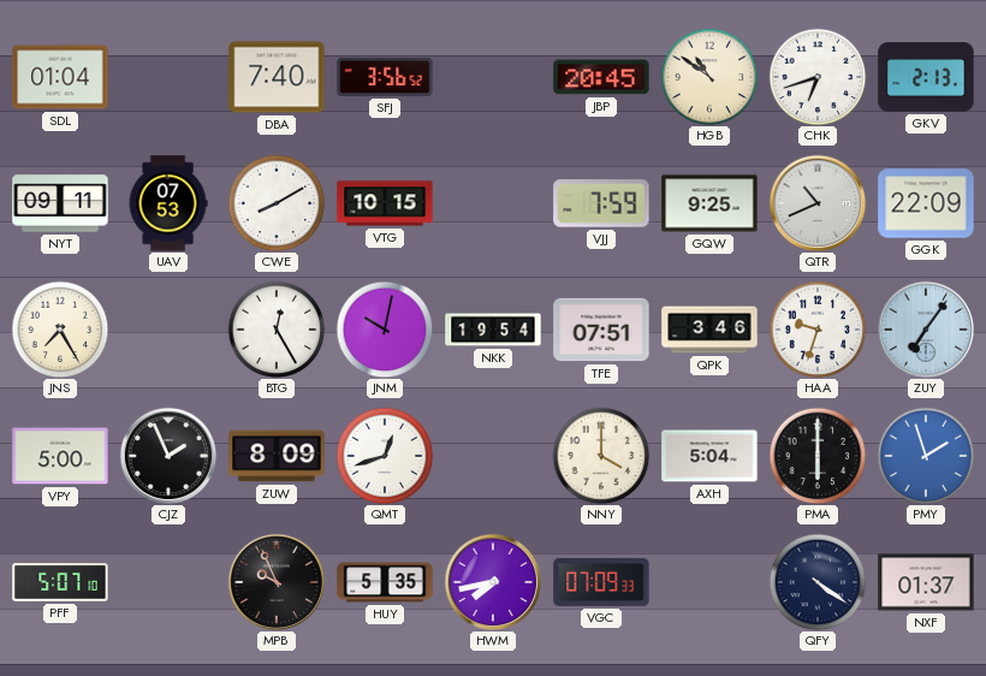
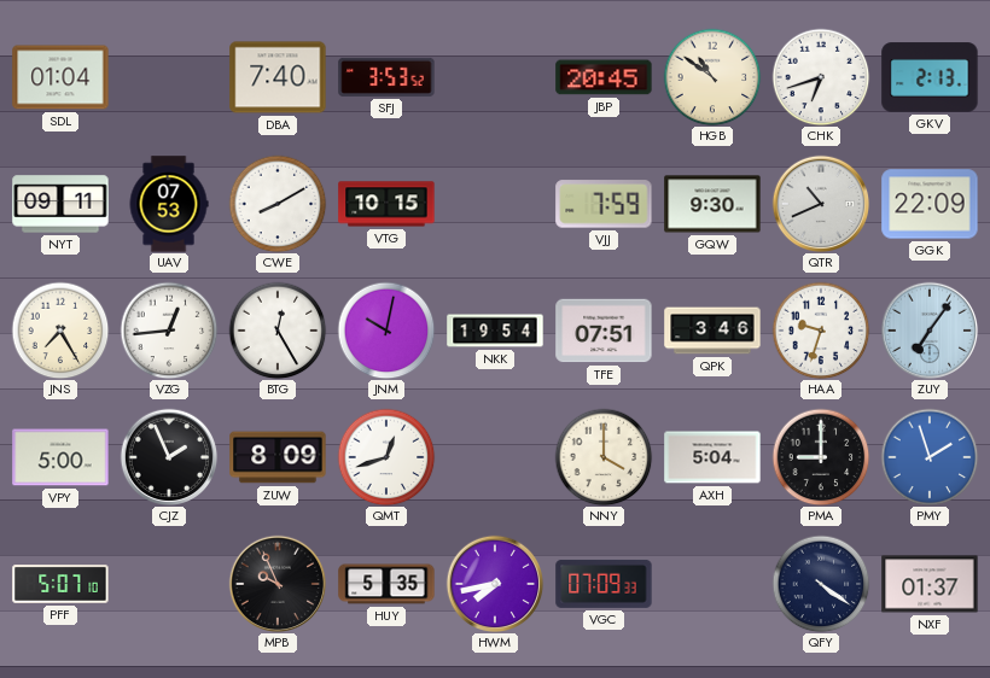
SFJ: 3:56 -> 3:53
GQW: 9:25 -> 9:30
VZG: none -> 12:44
PMA: 6:00 -> 9:00
